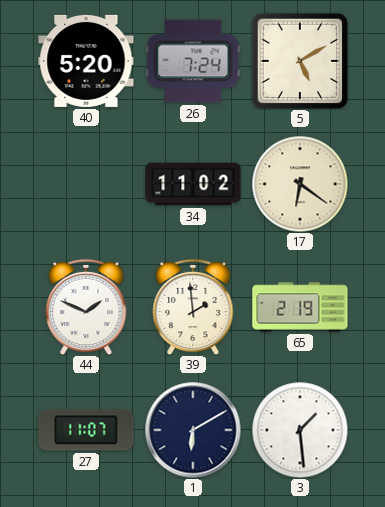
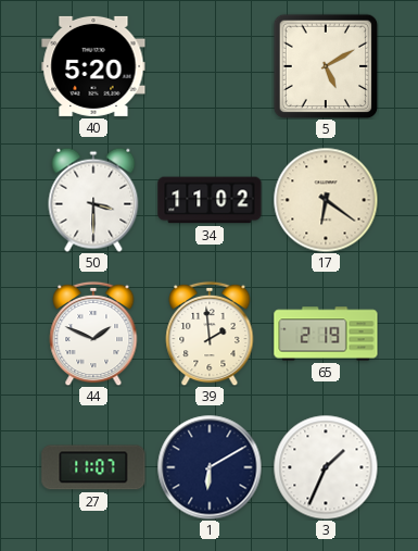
26: 7:24 -> none
50: none -> 3:30
3: 1:29 -> 1:34
